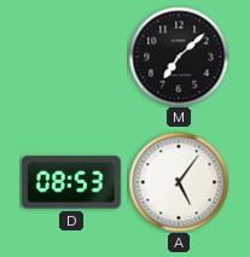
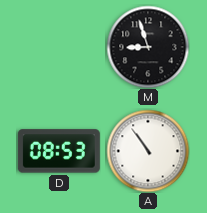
M: 7:08 -> 8:57
A: 5:06 -> 10:54
